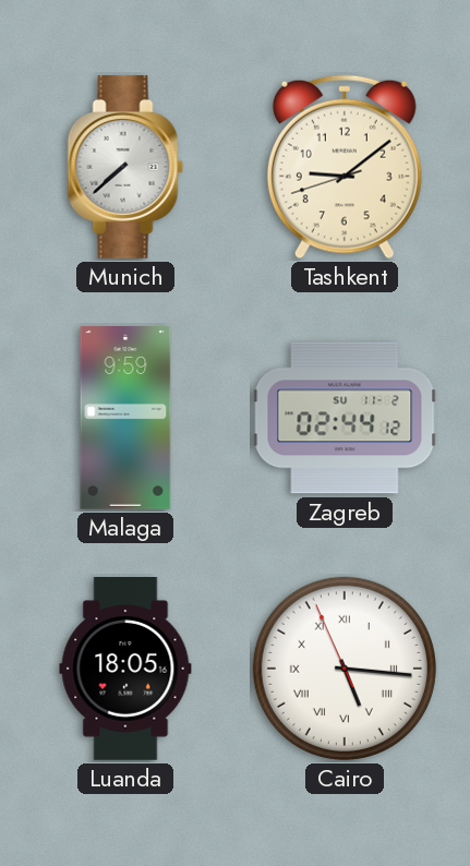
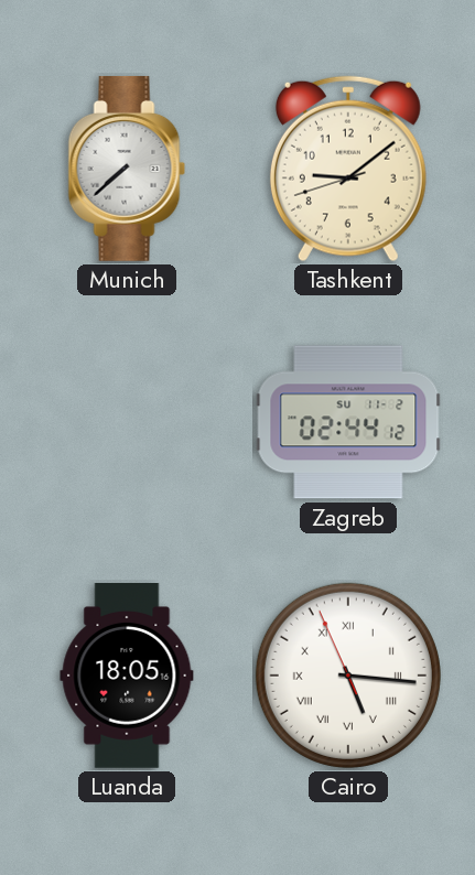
Malaga: 9:59 -> none
